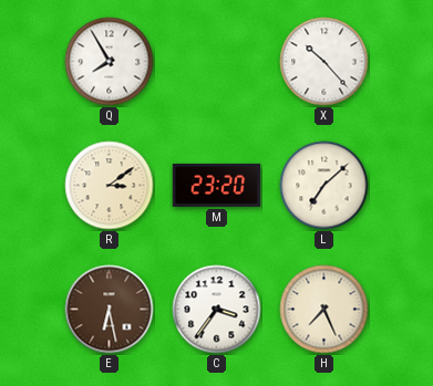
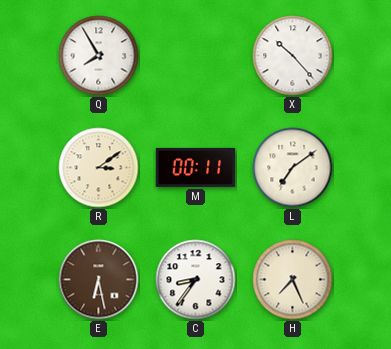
M: 23:20 -> 00:11
L: 7:08 -> 7:09
C: 3:36 -> 8:36
